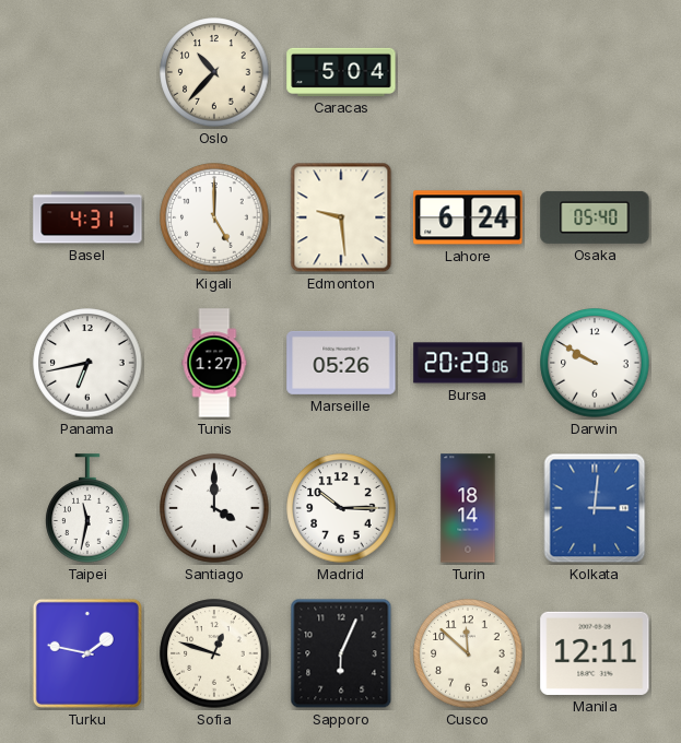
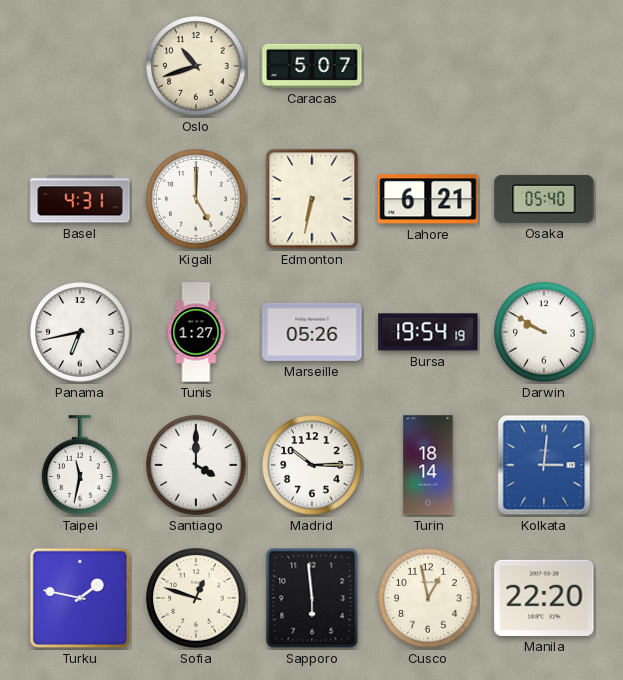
Oslo: 10:37 -> 10:42
Caracas: 5:04 -> 5:07
Edmonton: 9:29 -> 6:32
Lahore: 6:24 -> 6:21
Bursa: 20:29 -> 19:54
Sapporo: 6:04 -> 5:59
Cusco: 11:52 -> 12:58
Manila: 12:11 -> 22:20
